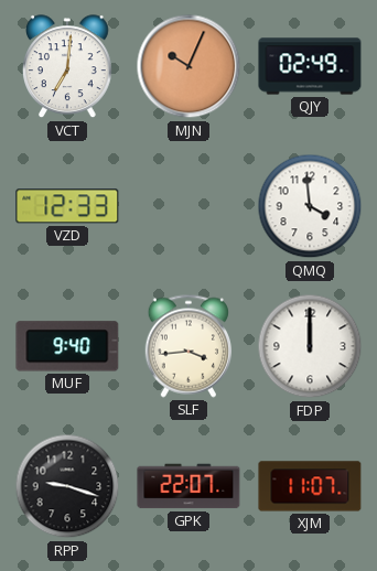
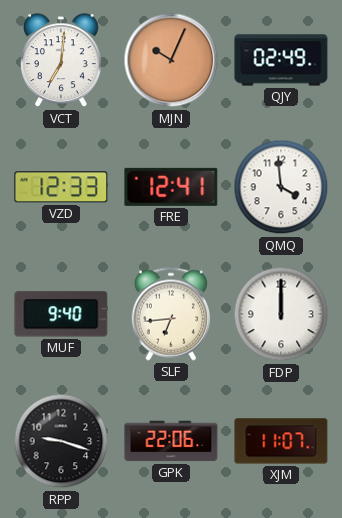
FRE: none -> 12:41
SLF: 3:44 -> 6:44
GPK: 22:07 -> 22:06
